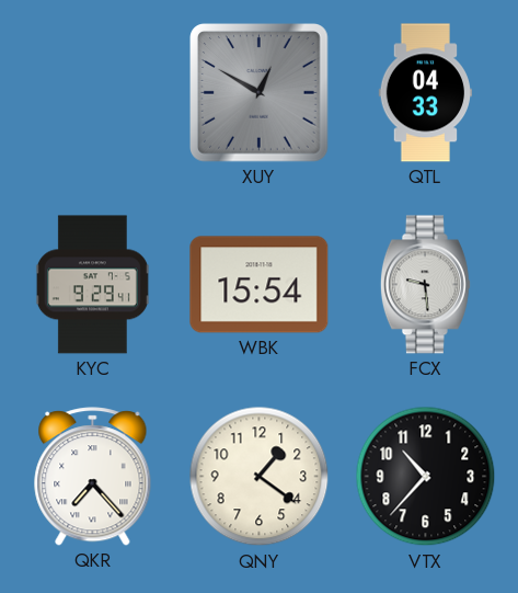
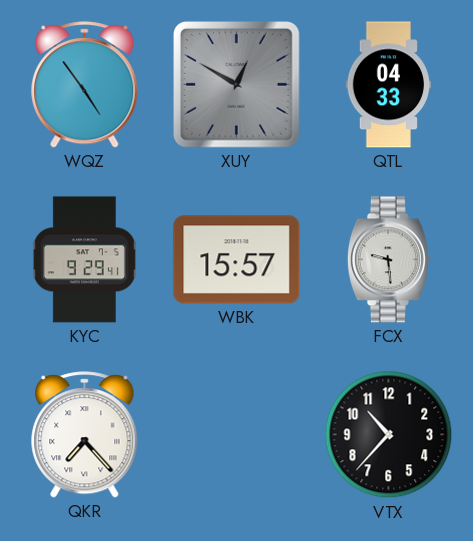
WQZ: none -> 4:54
WBK: 15:54 -> 15:57
QNY: 1:21 -> none
